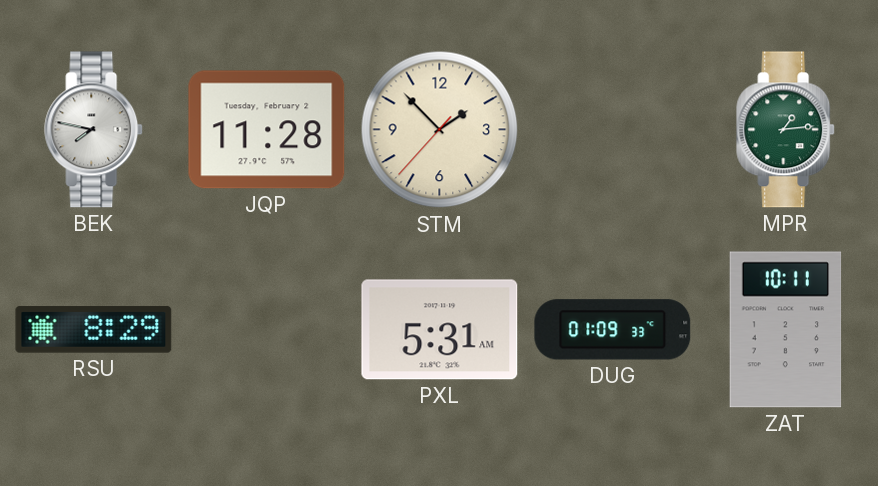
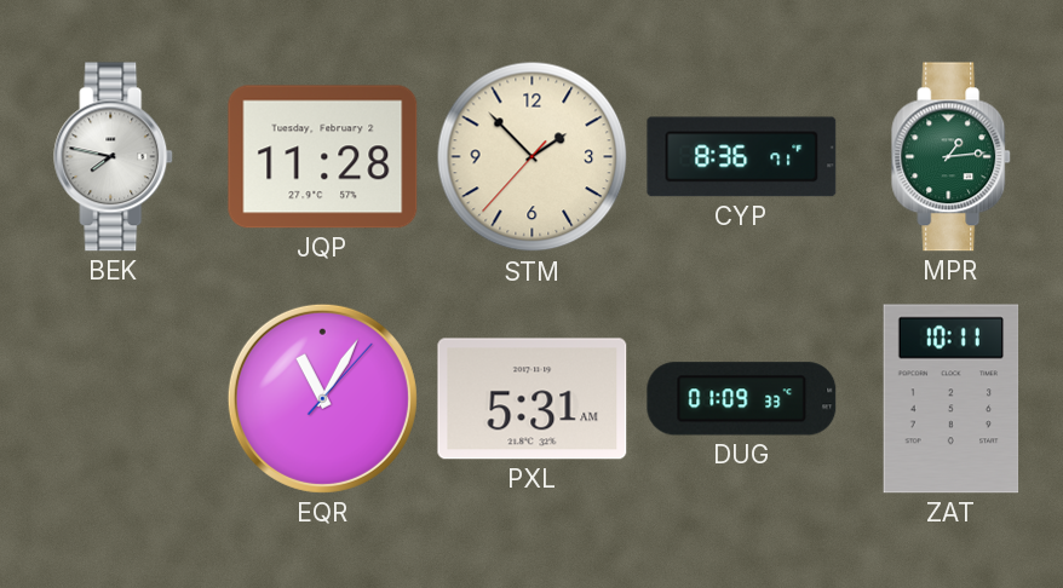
CYP: none -> 8:36
RSU: 8:29 -> none
EQR: none -> 11:05
